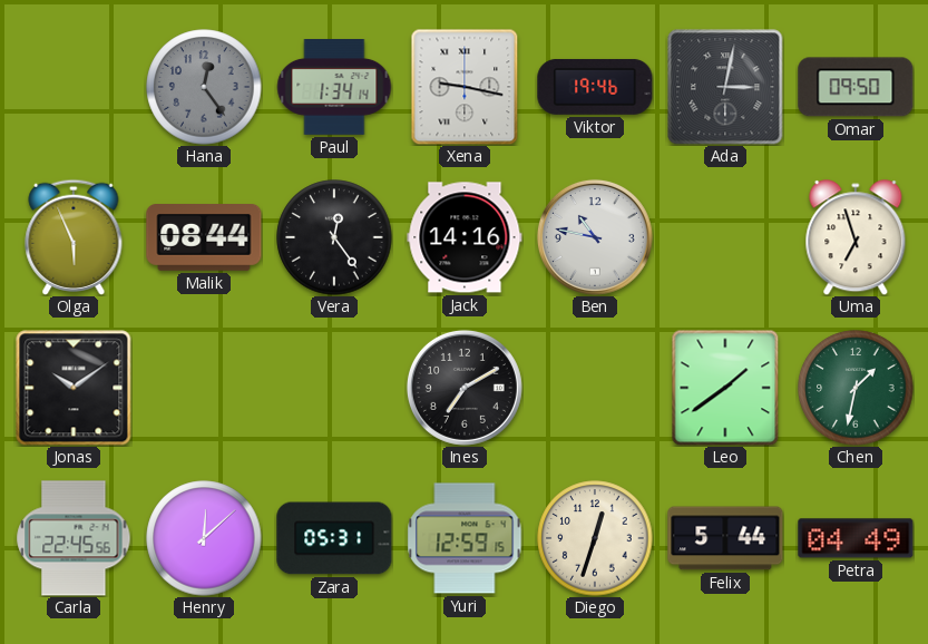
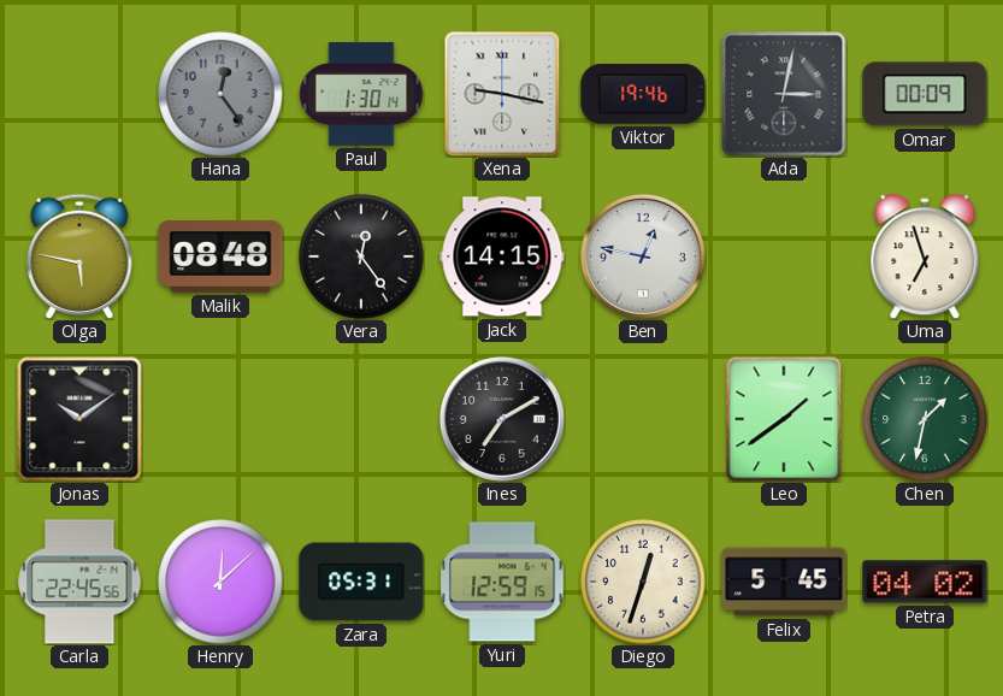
Paul: 1:34 -> 1:30
Omar: 09:50 -> 00:09
Olga: 5:56 -> 5:47
Malik: 08:44 -> 08:48
Jack: 14:16 -> 14:15
Ben: 10:47 -> 12:47
Felix: 5:44 -> 5:45
Petra: 04:49 -> 04:02
